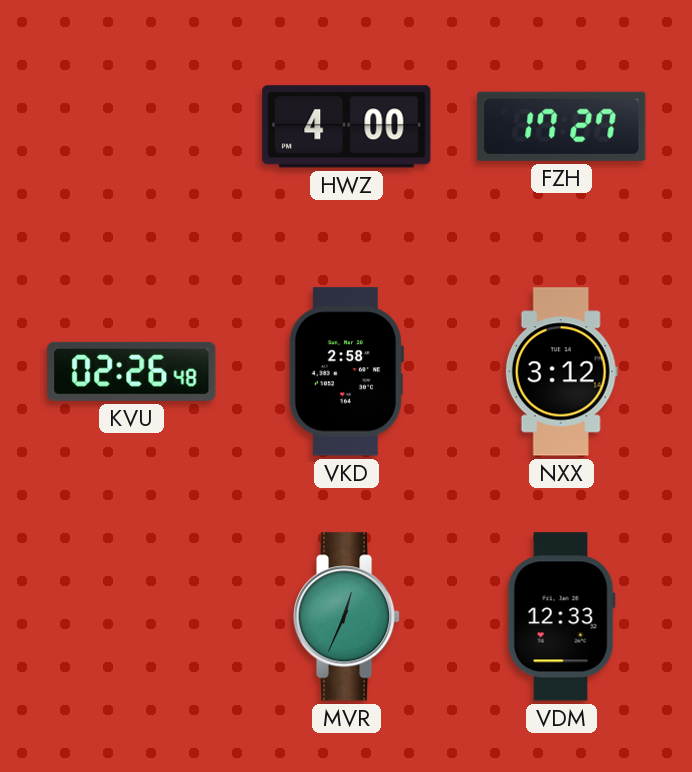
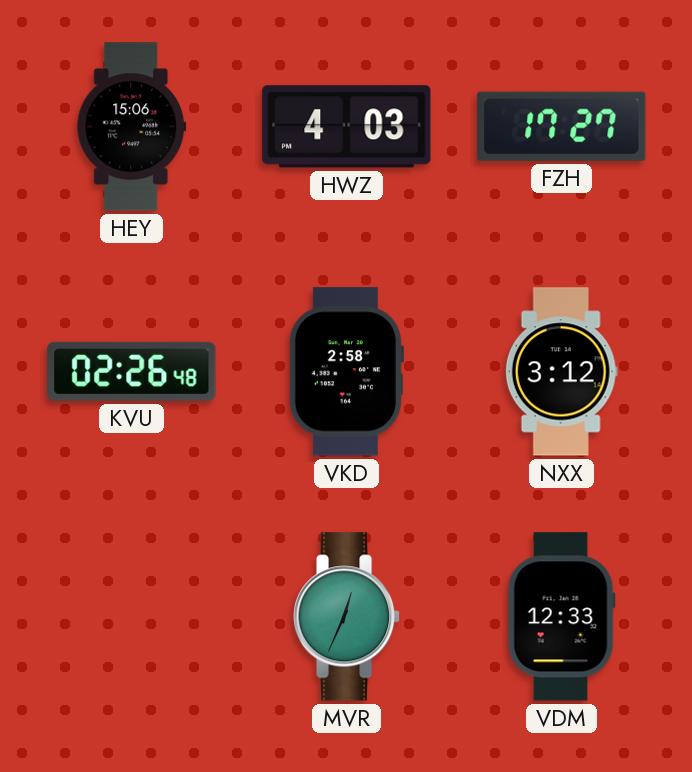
HEY: none -> 15:06
HWZ: 4:00 -> 4:03
